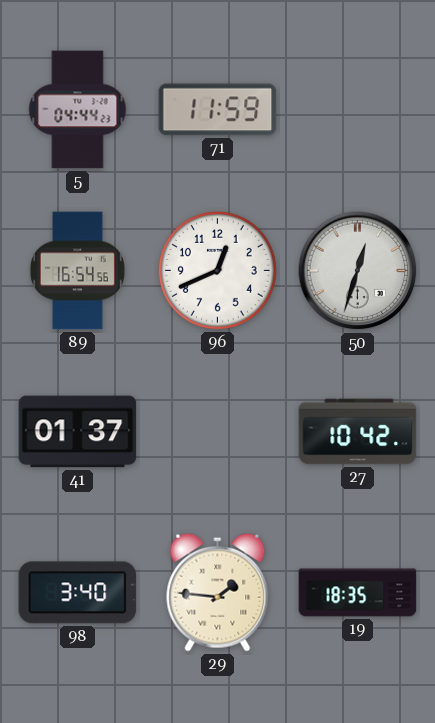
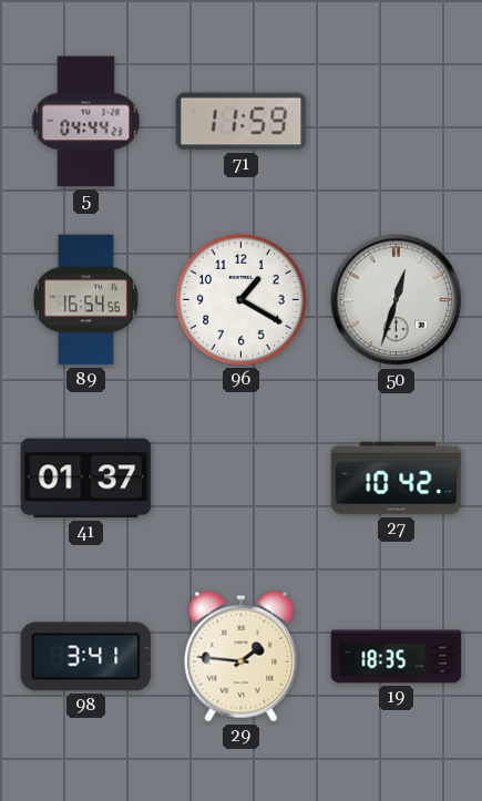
96: 12:41 -> 1:20
98: 3:40 -> 3:41
